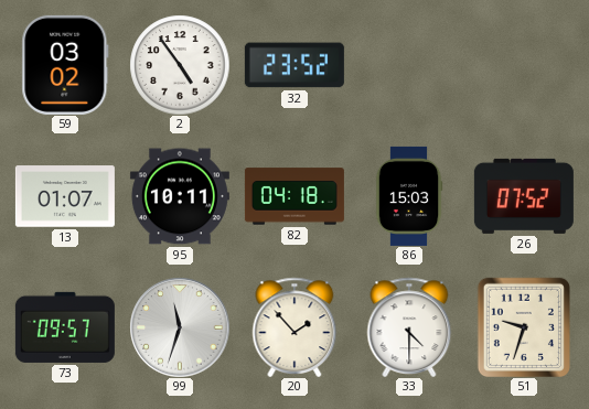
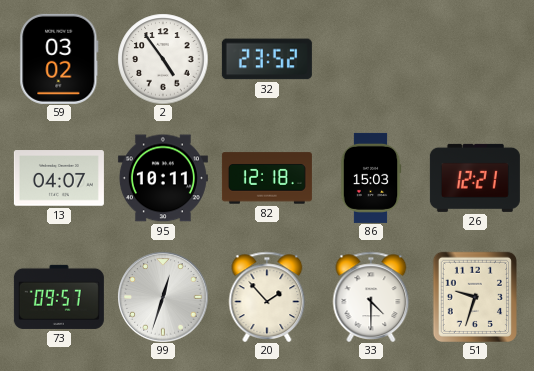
13: 01:07 -> 04:07
82: 04:18 -> 12:18
26: 07:52 -> 12:21
99: 11:33 -> 12:33
